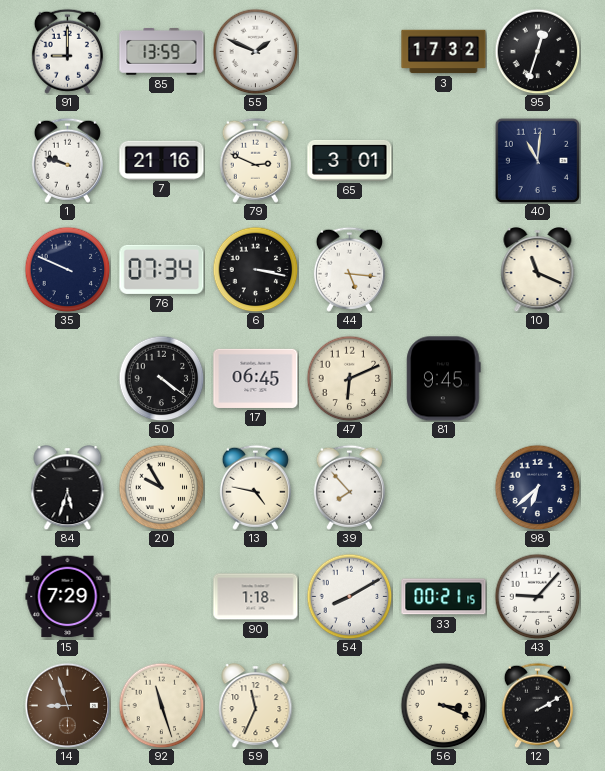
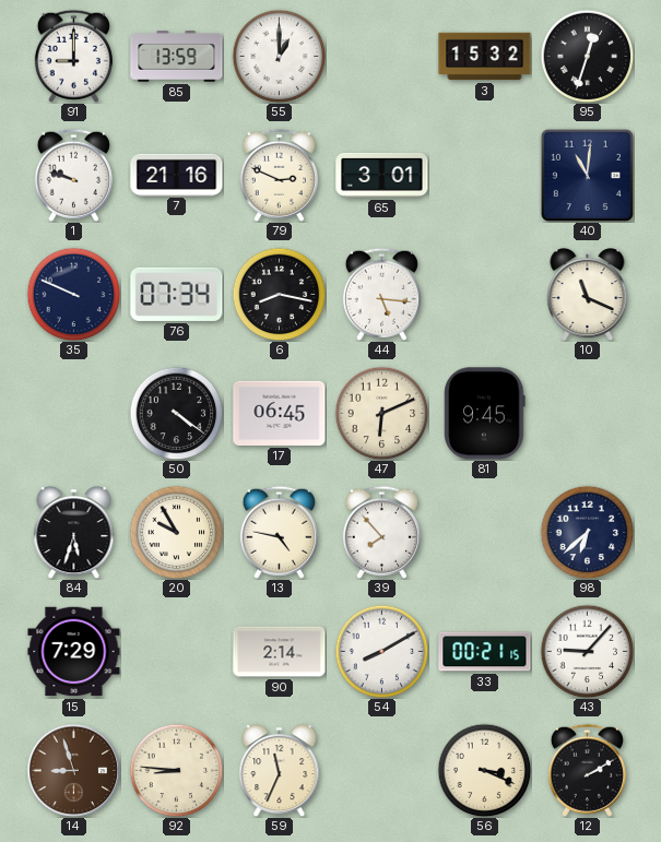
55: 1:49 -> 1:00
3: 17:32 -> 15:32
6: 3:17 -> 8:17
90: 1:18 -> 2:14
92: 11:27 -> 8:46
